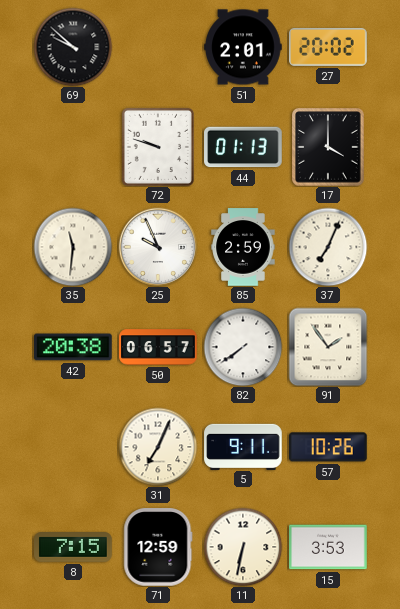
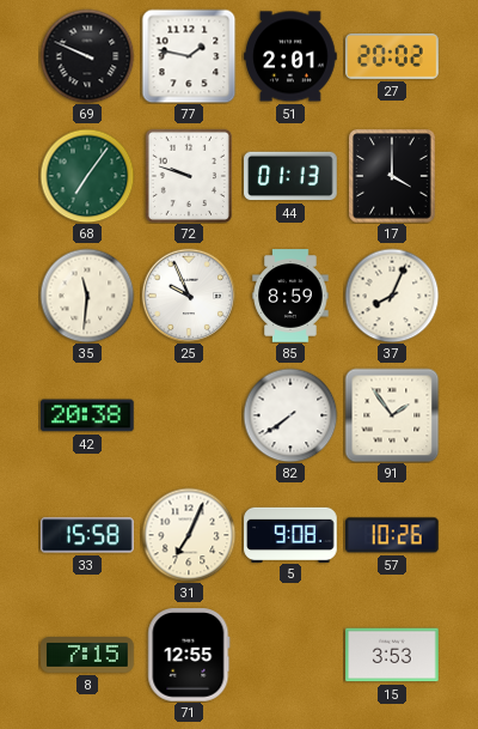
69: 9:52 -> 9:49
77: none -> 1:47
68: none -> 7:06
85: 2:59 -> 8:59
37: 7:04 -> 8:04
50: 06:57 -> none
33: none -> 15:58
5: 9:11 -> 9:08
71: 12:59 -> 12:55
11: 6:32 -> none
